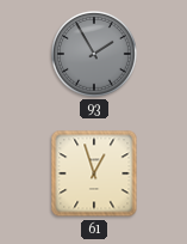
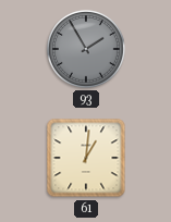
61: 12:57 -> 1:01
